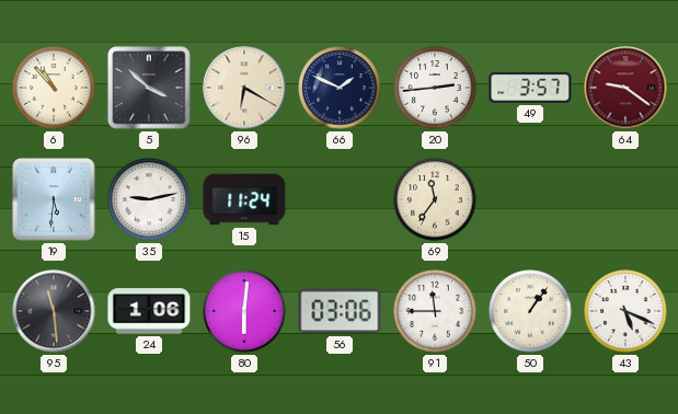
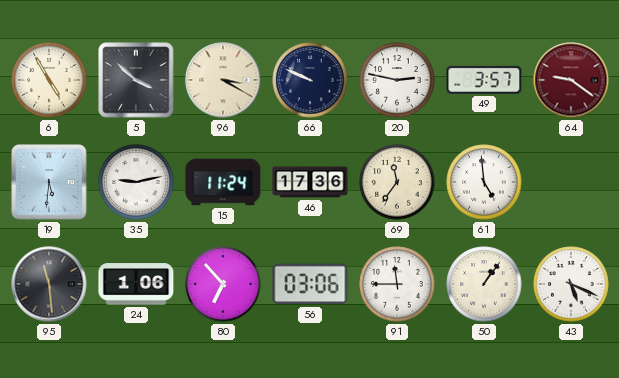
6: 10:53 -> 4:55
96: 6:20 -> 3:20
66: 1:49 -> 9:49
20: 2:44 -> 2:47
46: none -> 17:36
61: none -> 4:59
80: 6:01 -> 6:53
